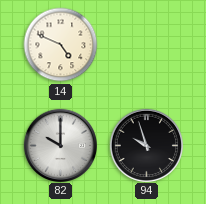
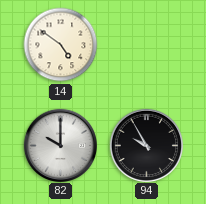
14: 4:49 -> 4:51
94: 9:57 -> 9:55
